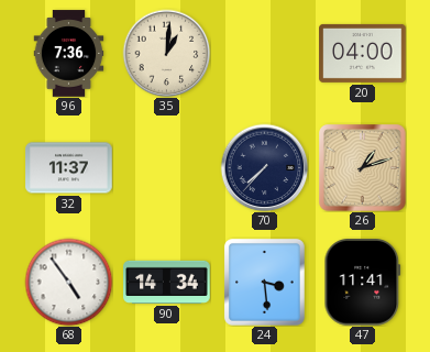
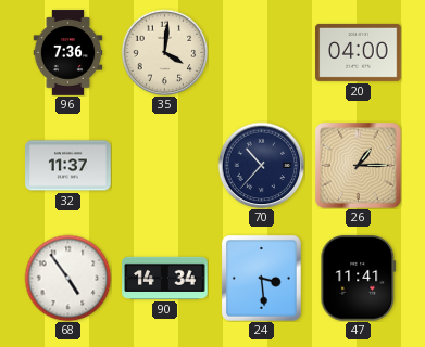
35: 1:01 -> 4:01
70: 7:37 -> 10:37
26: 1:12 -> 1:15
